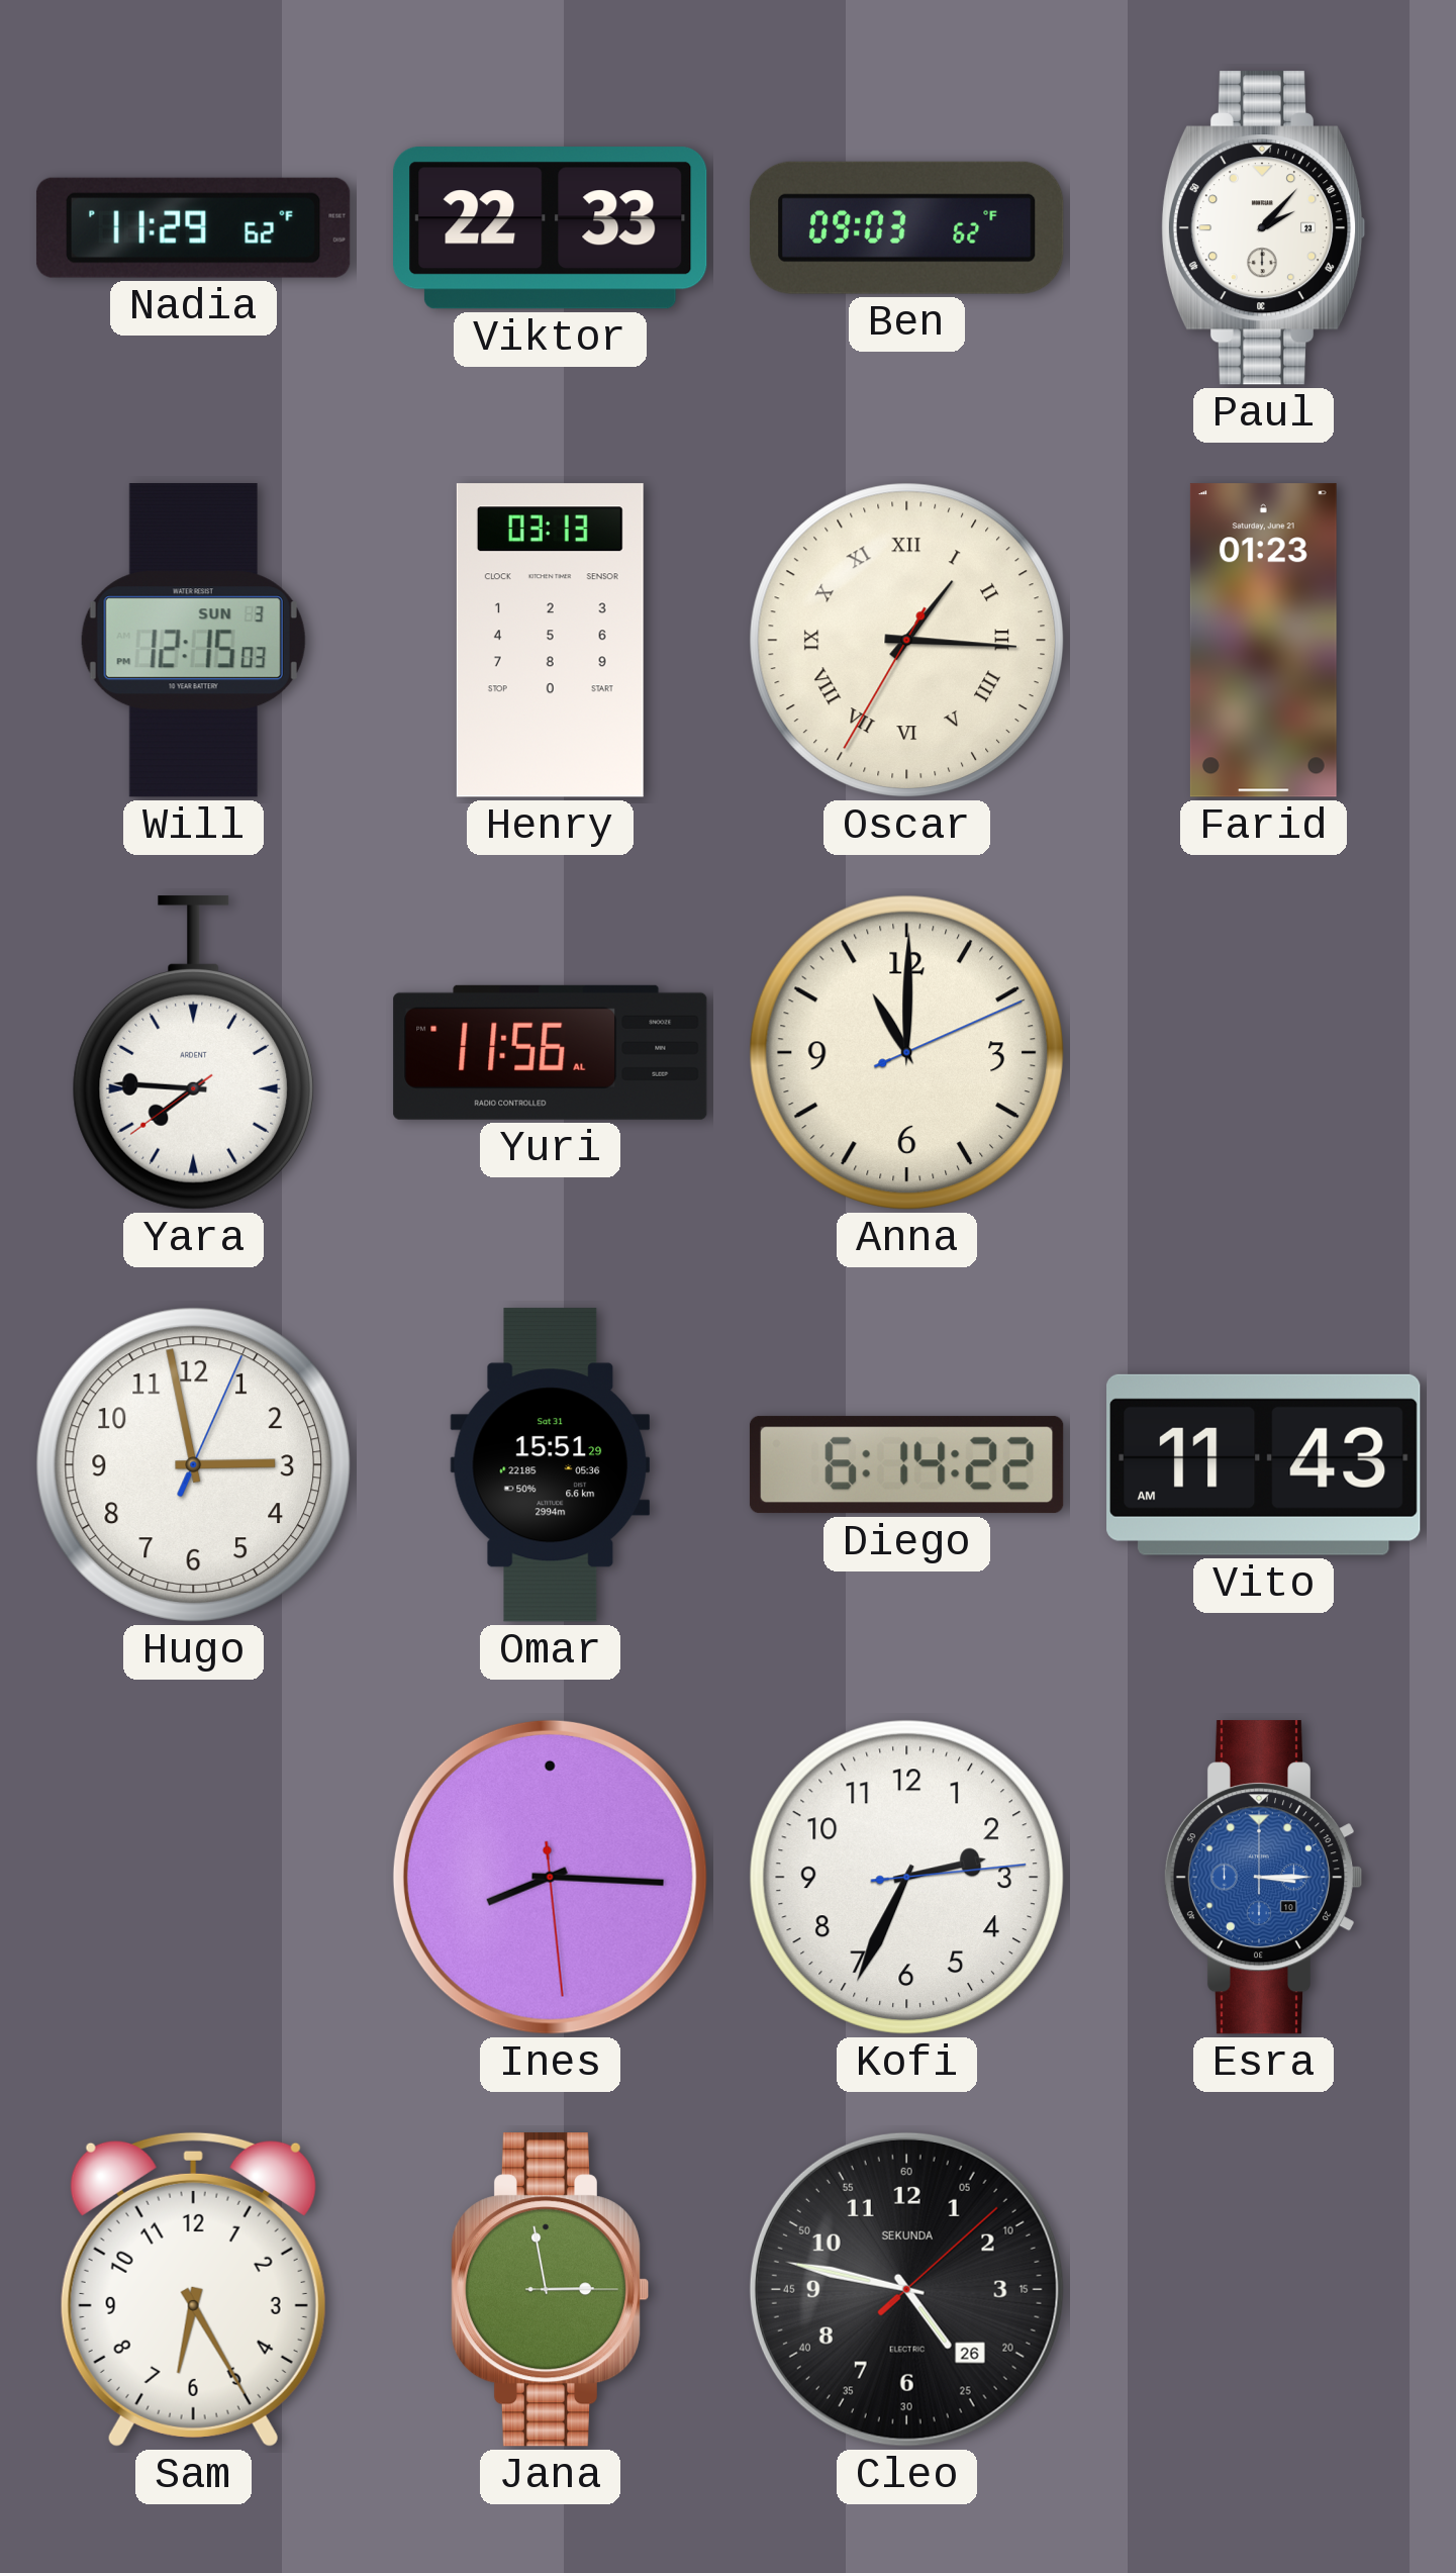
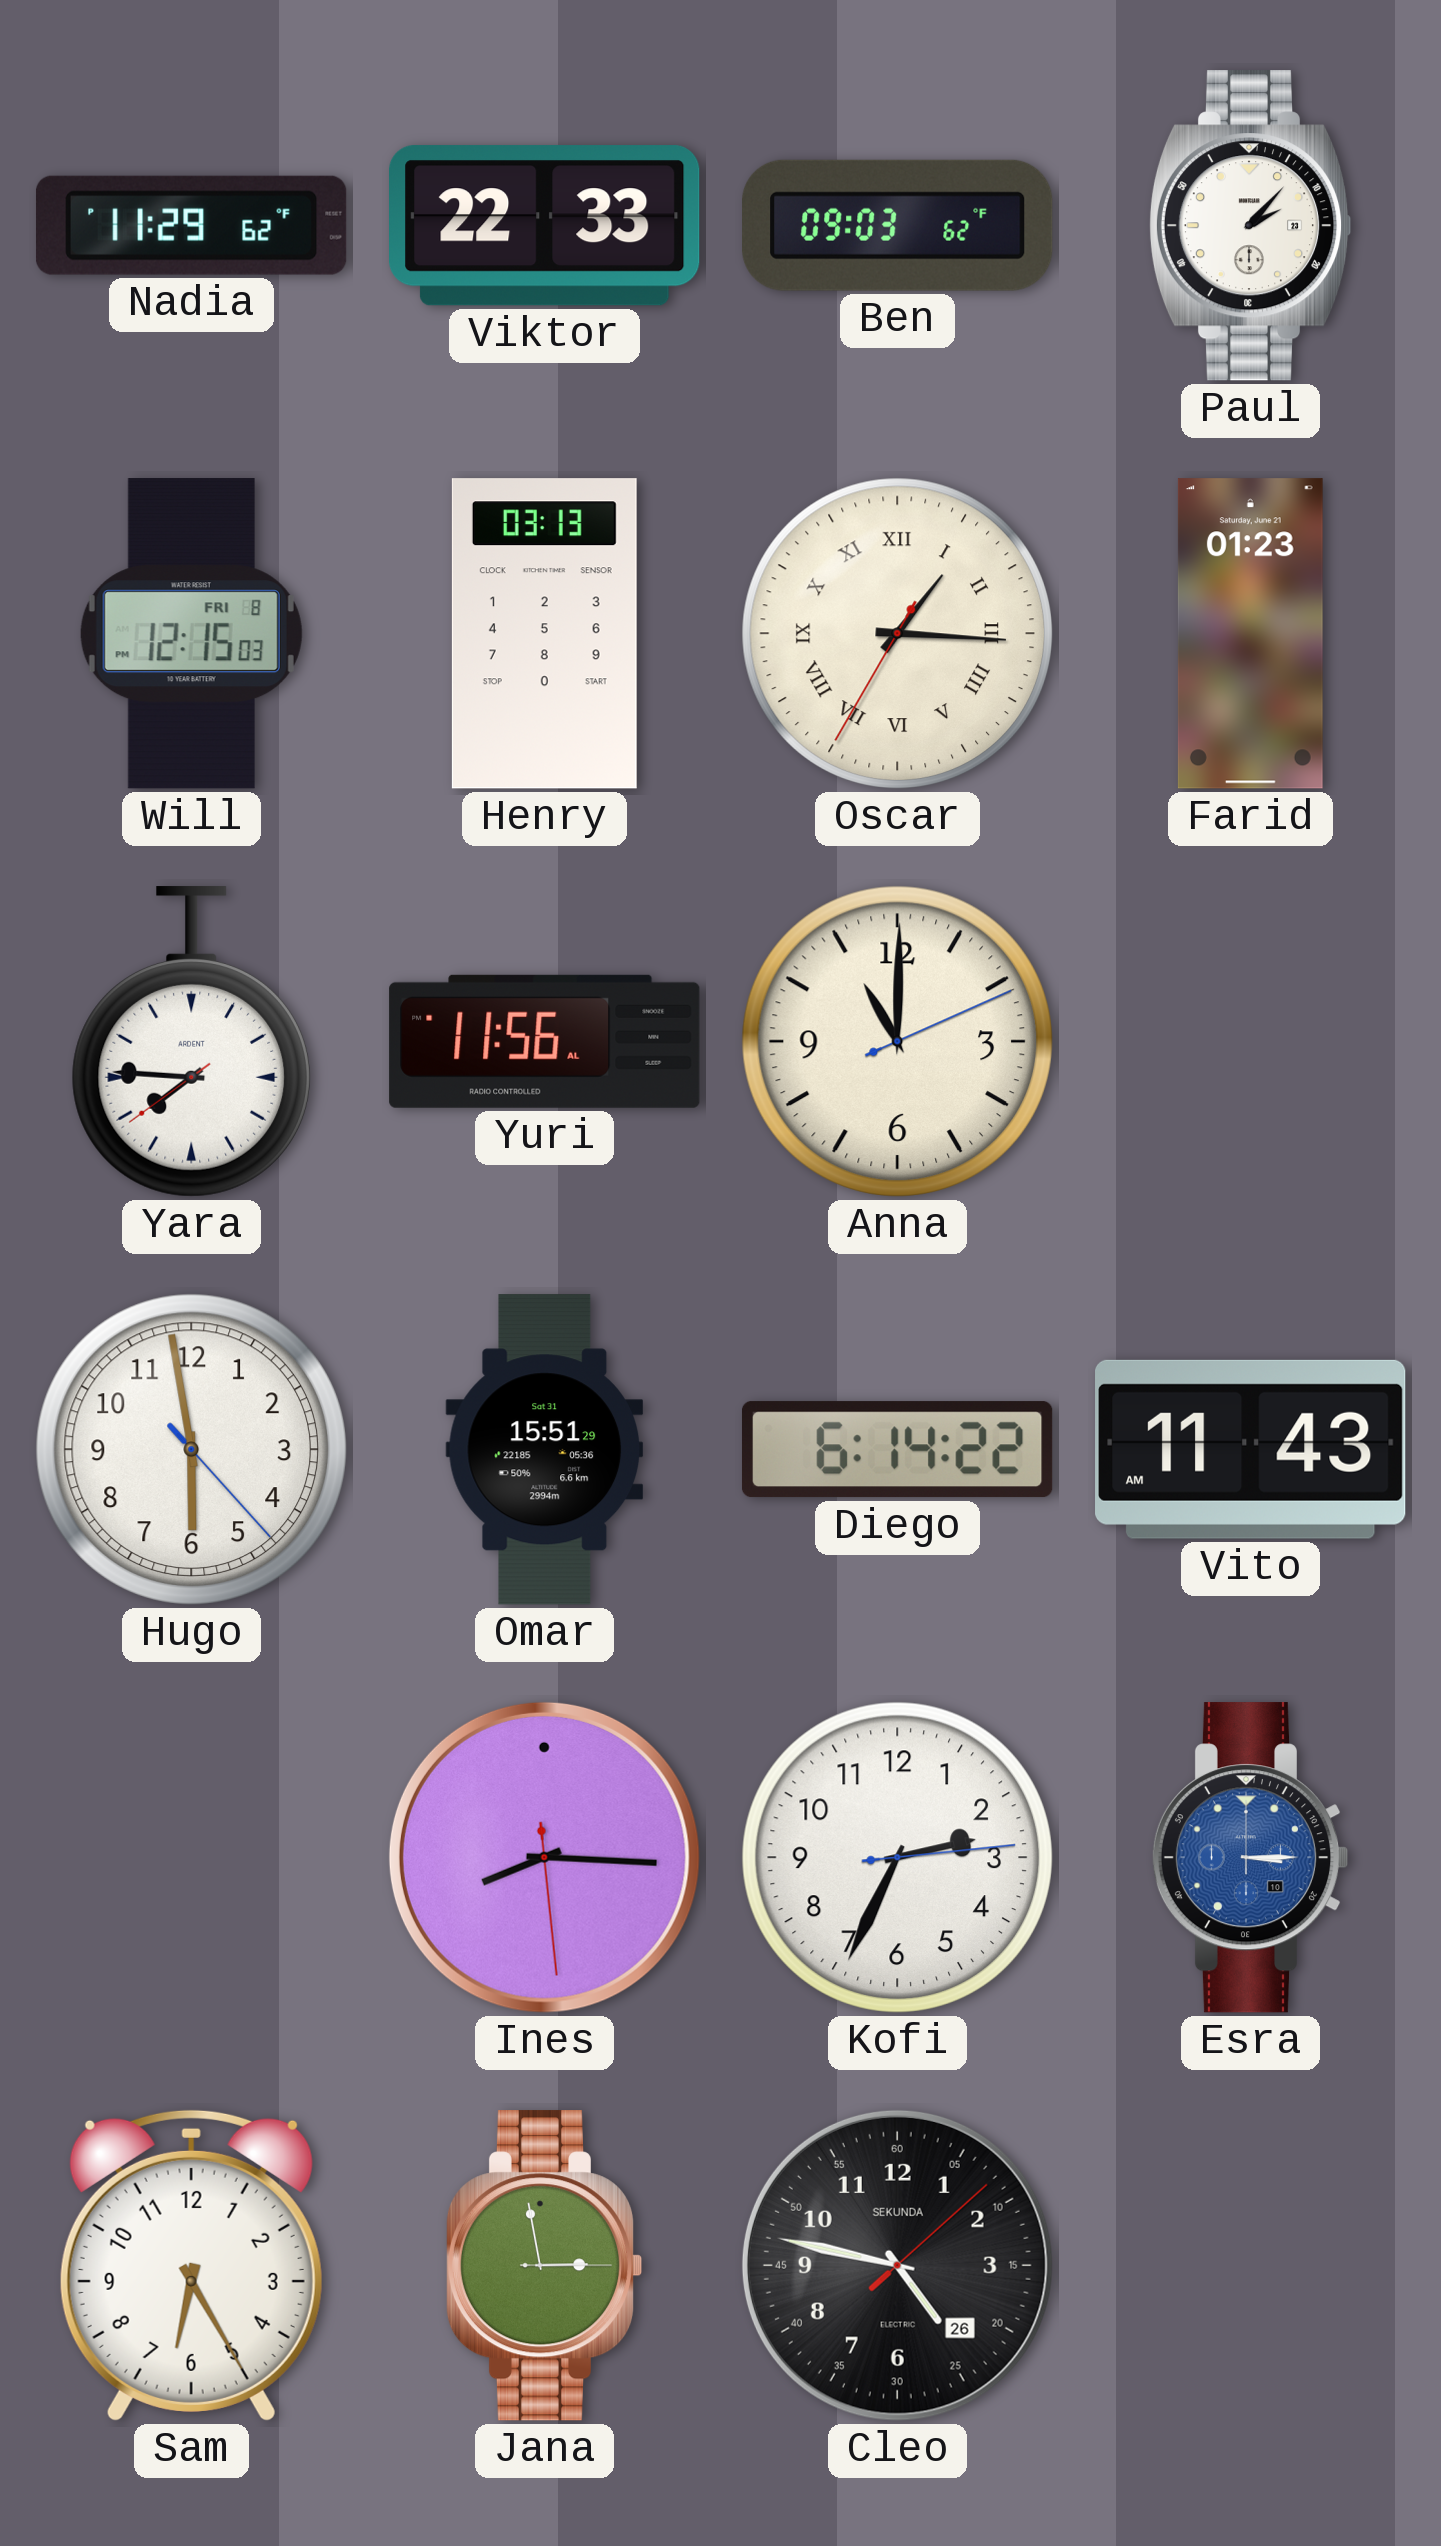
Will date: SUN 3 -> FRI 8
Hugo: 2:58 -> 5:58
